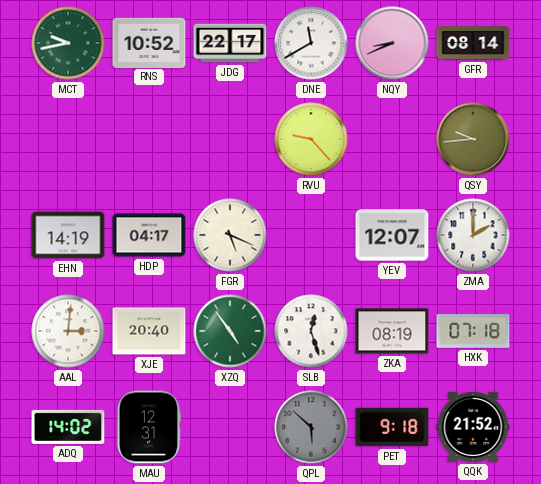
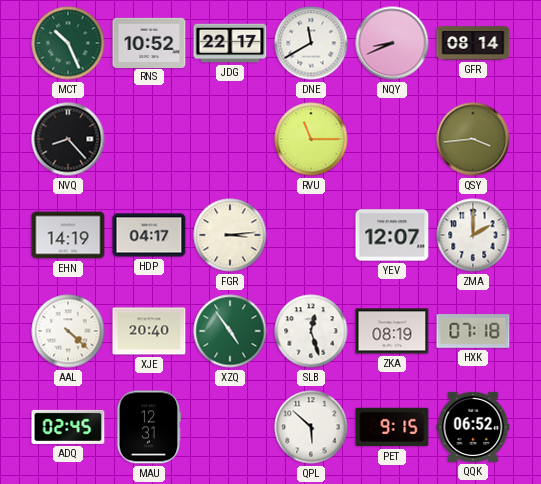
MCT: 9:43 -> 10:26
NVQ: none -> 8:23
RVU: 9:23 -> 11:15
QSY: 9:44 -> 3:44
FGR: 5:19 -> 3:14
AAL: 3:01 -> 4:22
ADQ: 14:02 -> 02:45
QPL dial: grey -> white
PET: 9:18 -> 9:15
QQK: 21:52 -> 06:52
